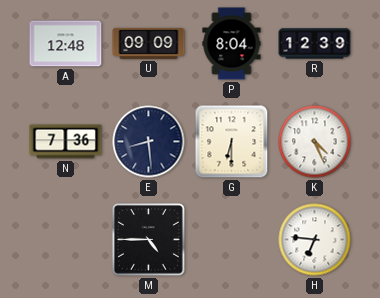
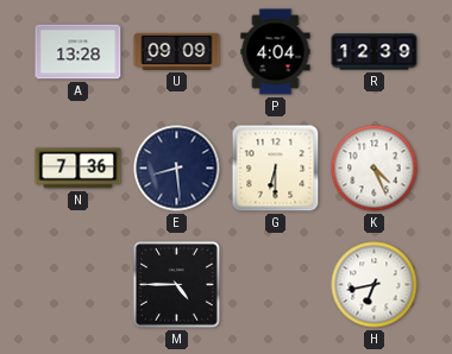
A: 12:48 -> 13:28
P: 8:04 -> 4:04
H: 6:46 -> 6:43
